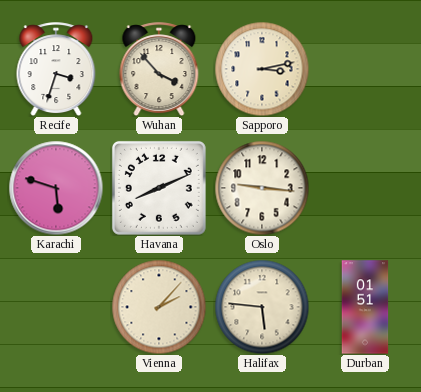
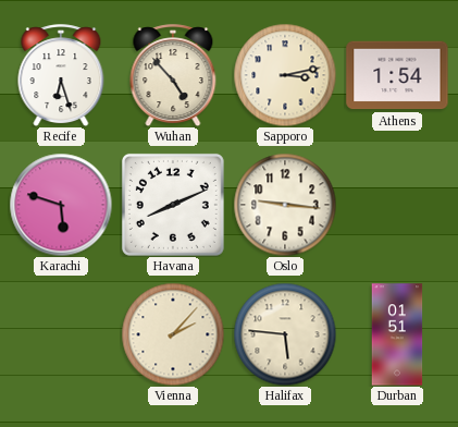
Recife: 3:33 -> 6:27
Wuhan: 3:53 -> 4:53
Athens: none -> 1:54
